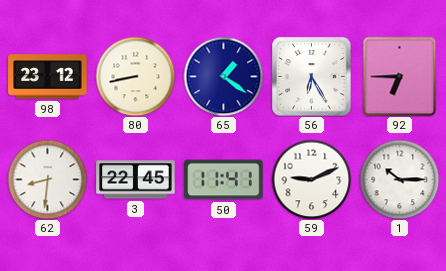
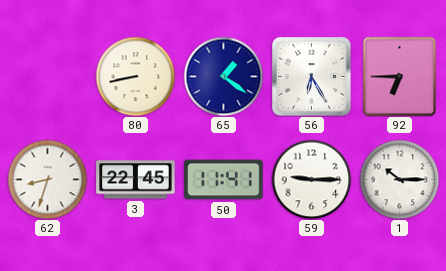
98: 23:12 -> none
62: 8:31 -> 8:33
59: 9:11 -> 9:15
